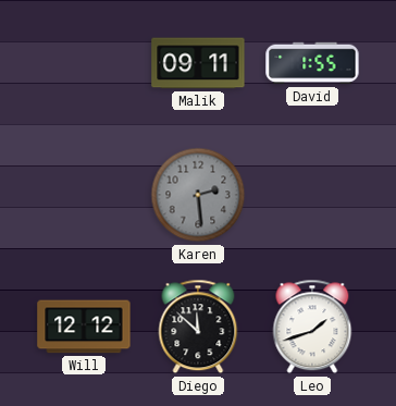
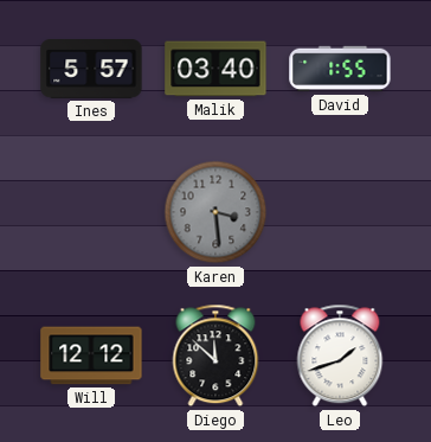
Ines: none -> 5:57
Malik: 09:11 -> 03:40
Karen: 2:29 -> 3:29
